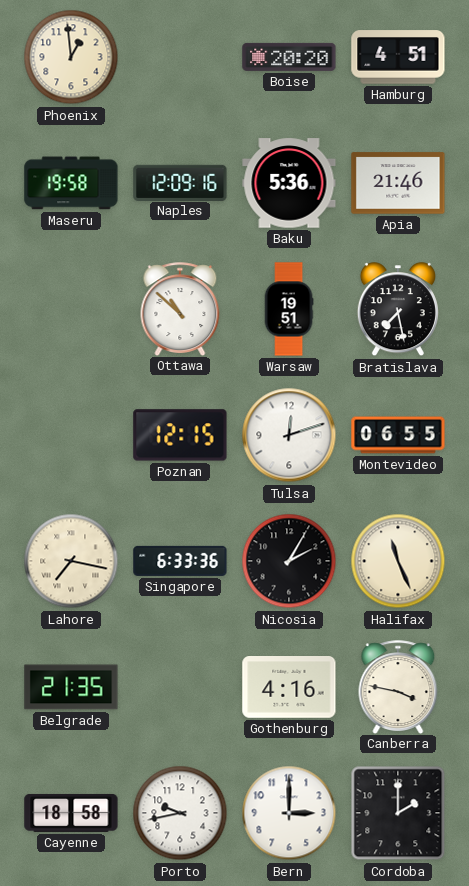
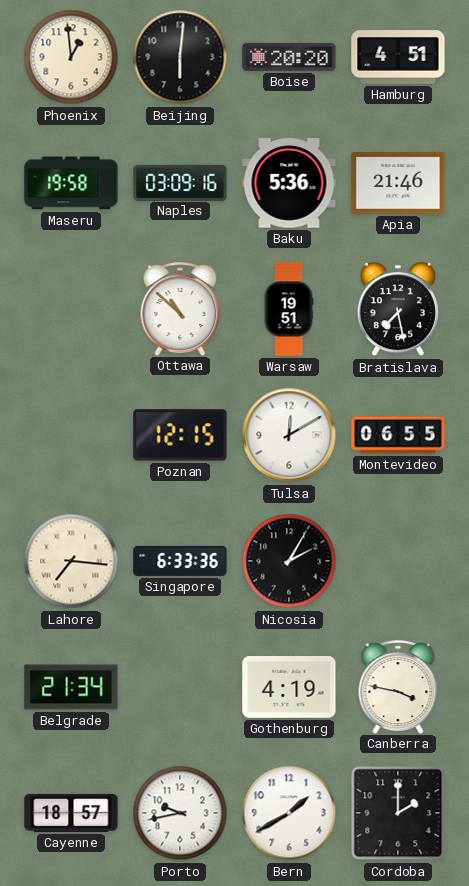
Beijing: none -> 6:01
Naples: 12:09 -> 03:09
Tulsa: 12:12 -> 12:10
Lahore: 7:17 -> 7:16
Halifax: 11:26 -> none
Belgrade: 21:35 -> 21:34
Gothenburg: 4:16 -> 4:19
Cayenne: 18:58 -> 18:57
Bern: 3:00 -> 1:40
